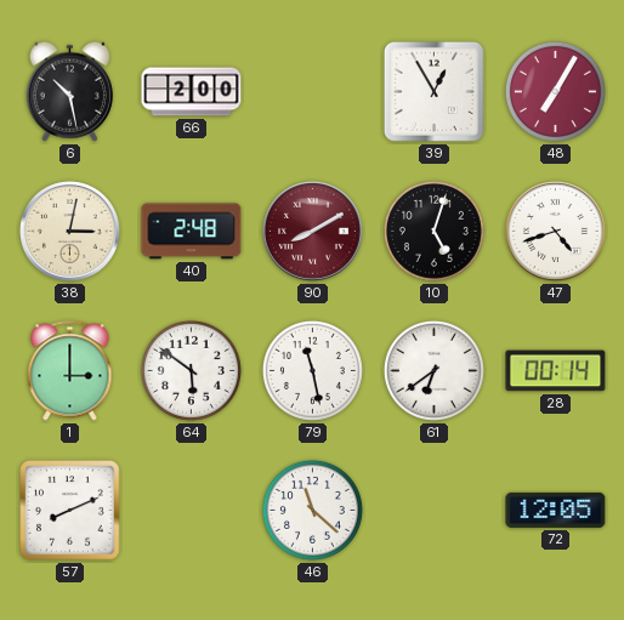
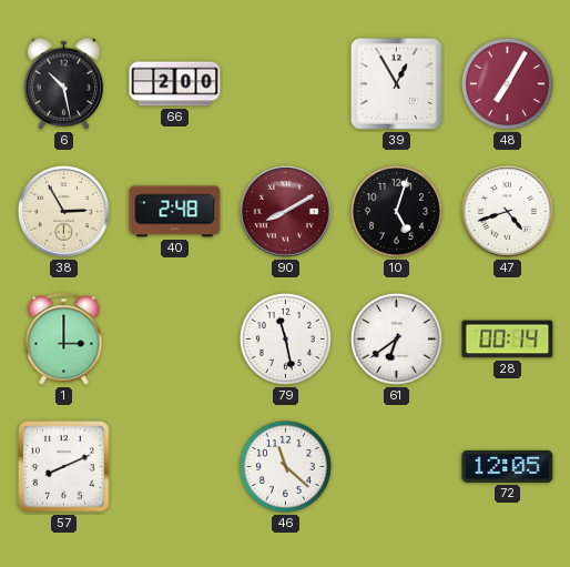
38: 3:02 -> 2:55
64: 5:51 -> none
